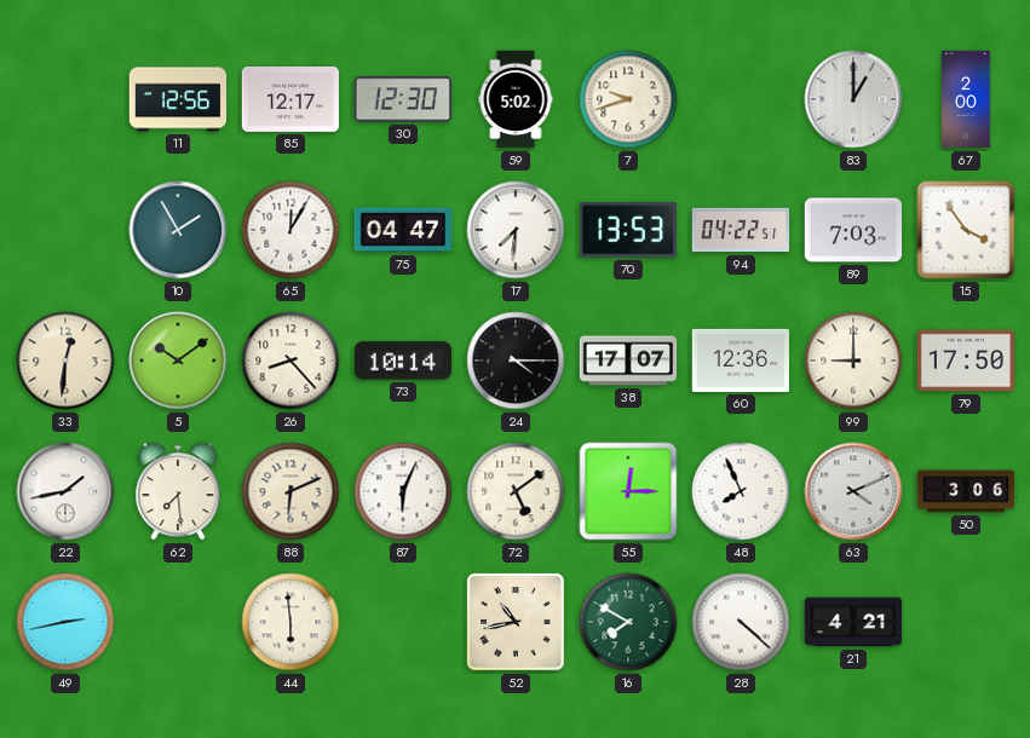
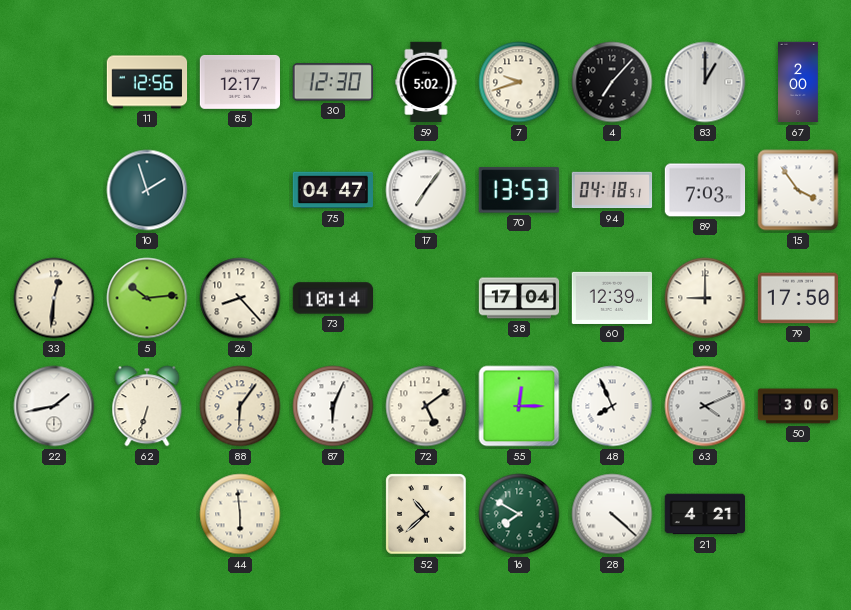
4: none -> 7:07
10: 1:55 -> 1:57
65: 12:05 -> none
17: 7:31 -> 7:06
94: 04:22 -> 04:18
5: 10:09 -> 10:14
24: 4:15 -> none
38: 17:07 -> 17:04
60: 12:36 -> 12:39
62: 7:29 -> 6:33
88: 6:11 -> 6:06
49: 2:43 -> none
52: 10:43 -> 10:38
